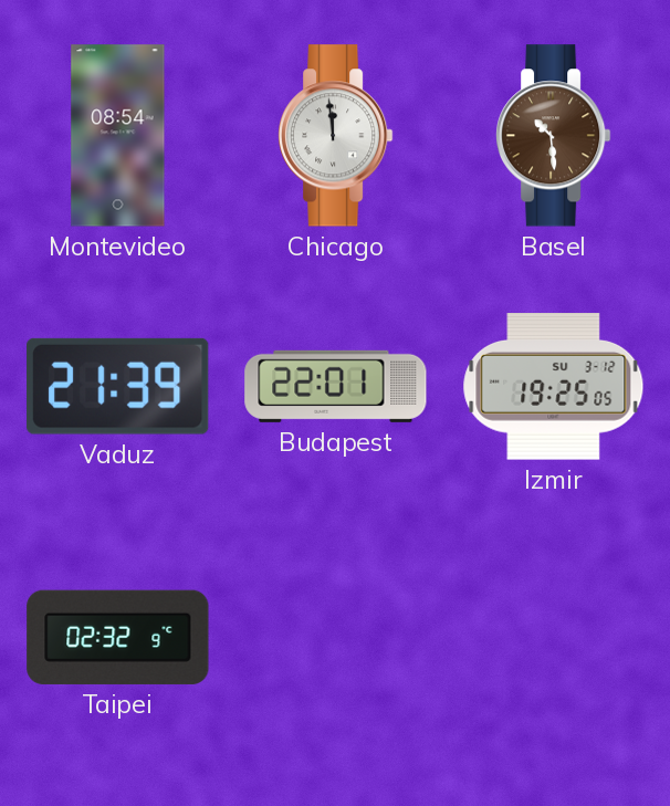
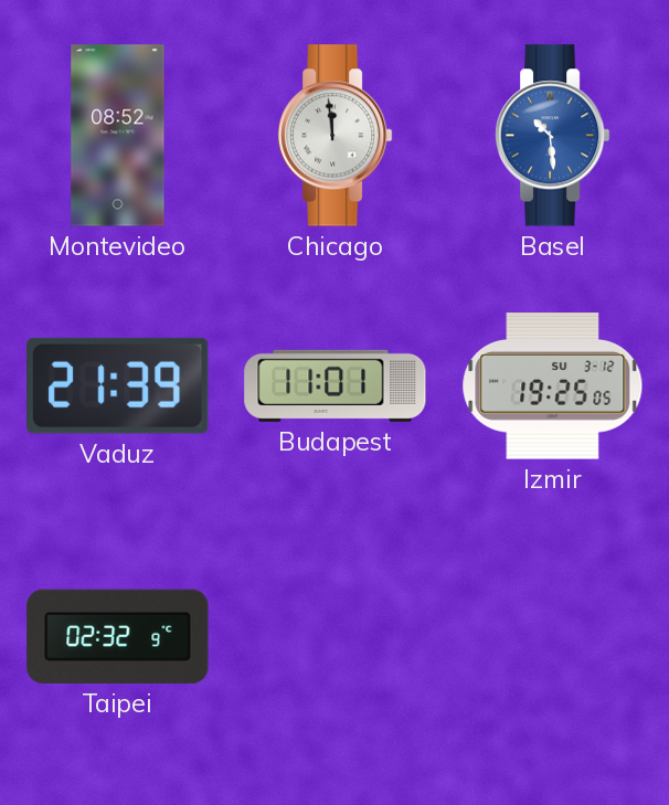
Montevideo: 08:54 -> 08:52
Basel dial: brown -> blue
Budapest: 22:01 -> 11:01
